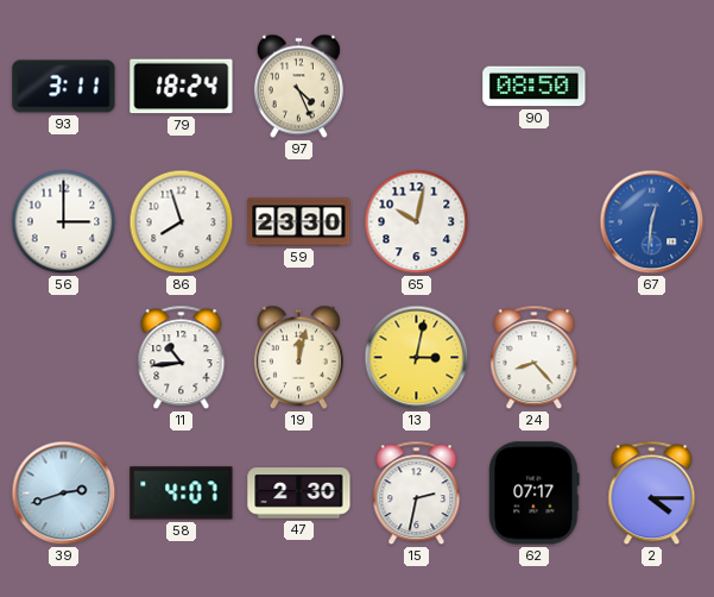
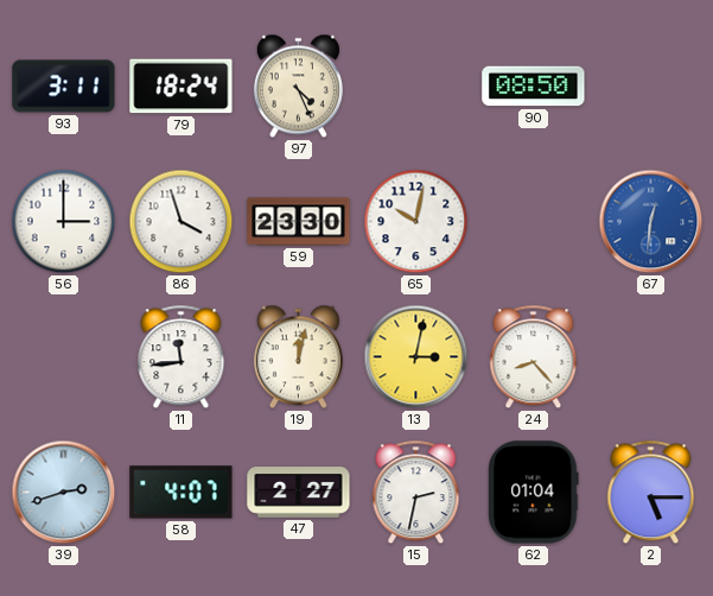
86: 7:57 -> 3:57
11: 10:44 -> 11:44
47: 2:30 -> 2:27
62: 07:17 -> 01:04
2: 4:15 -> 5:15
